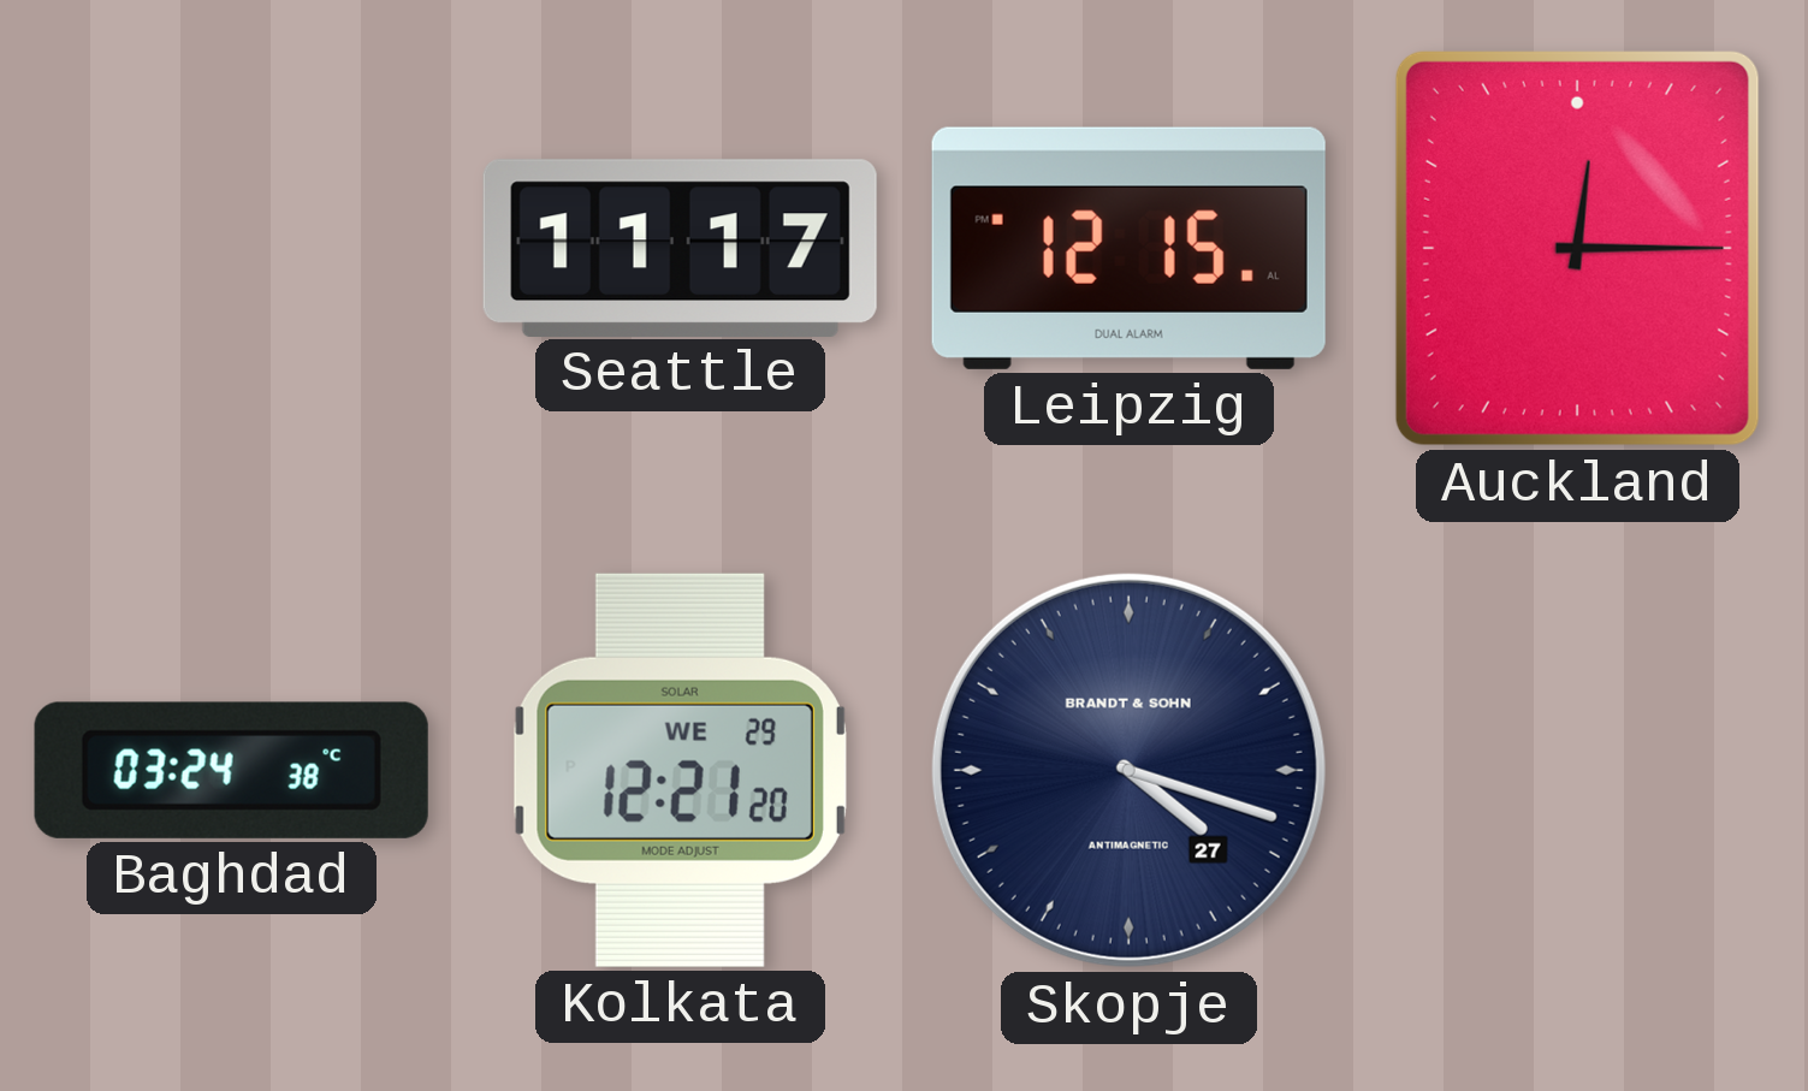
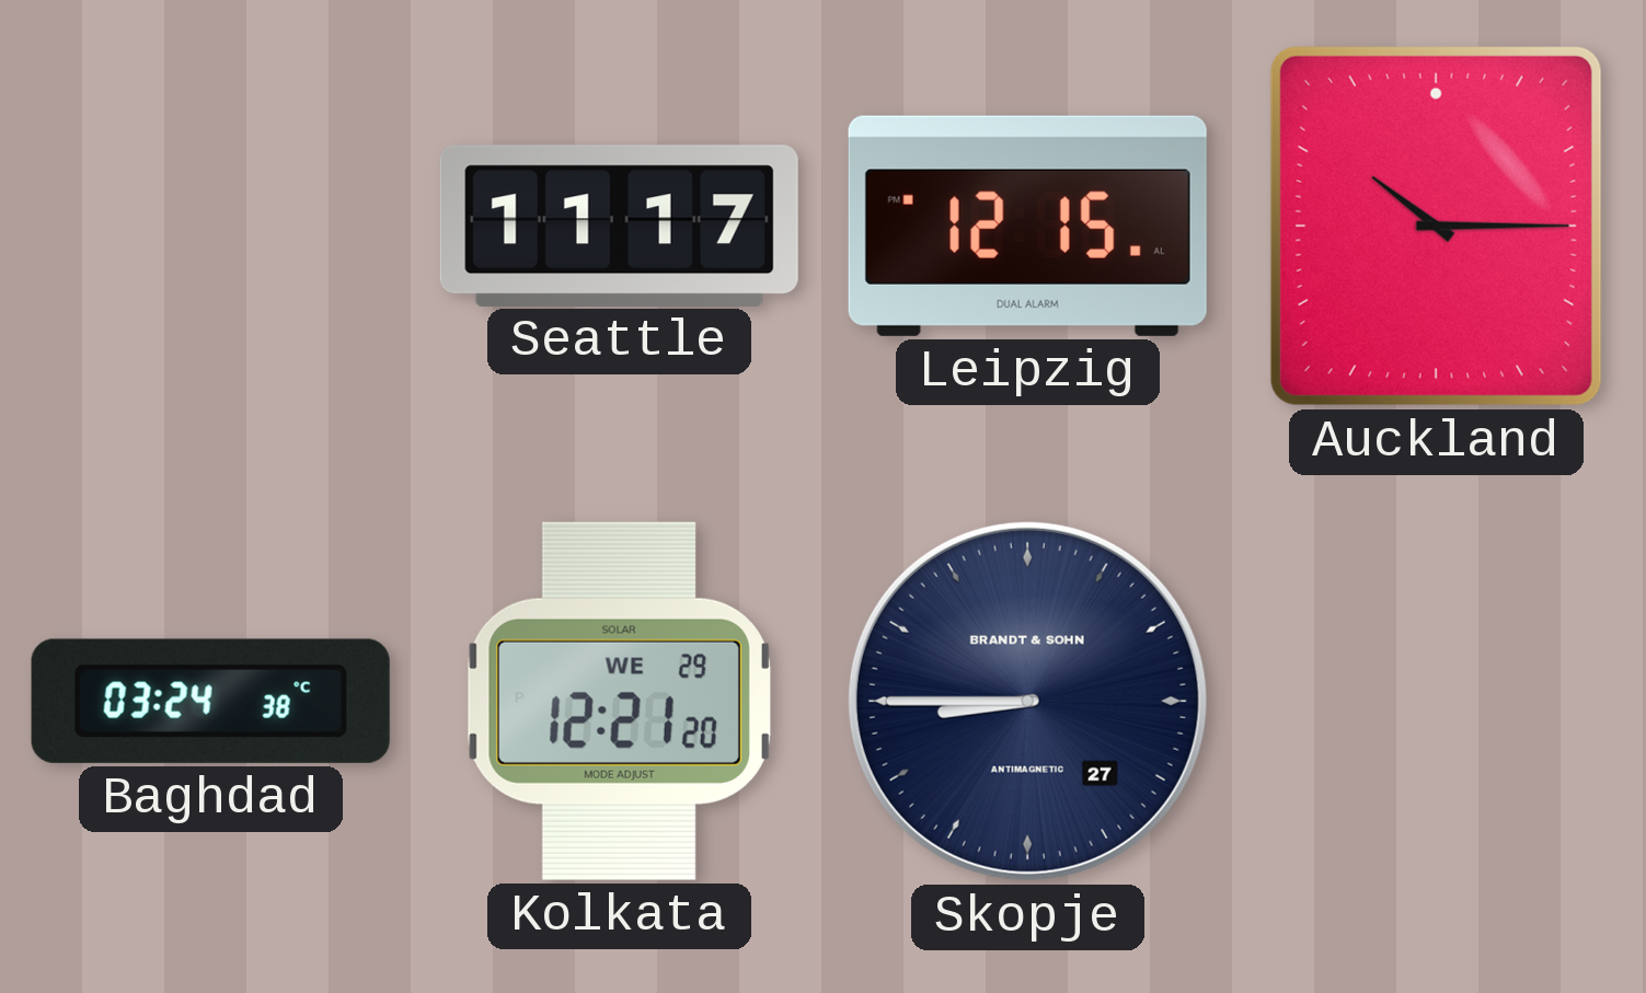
Auckland: 12:15 -> 10:15
Skopje: 4:18 -> 8:45
